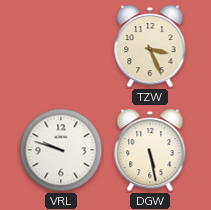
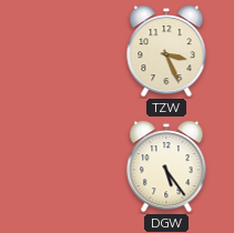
VRL: 9:48 -> none
DGW: 5:28 -> 5:24
